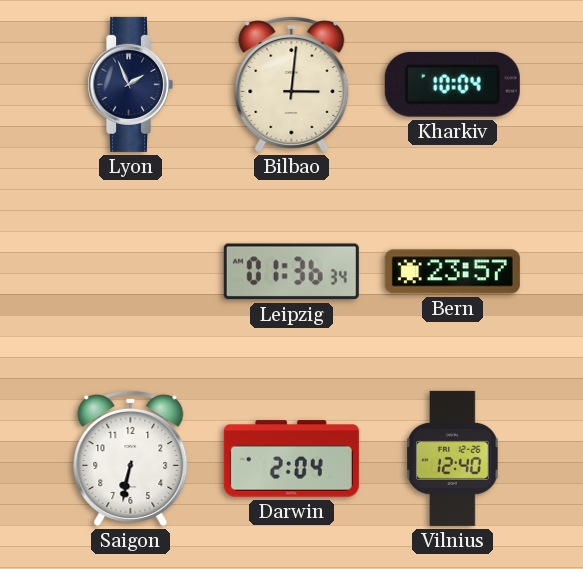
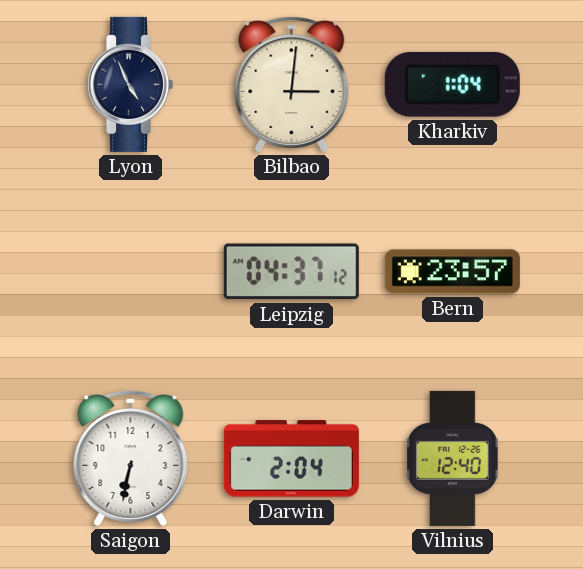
Lyon: 1:56 -> 4:56
Kharkiv: 10:04 -> 1:04
Leipzig: 01:36 -> 04:37
